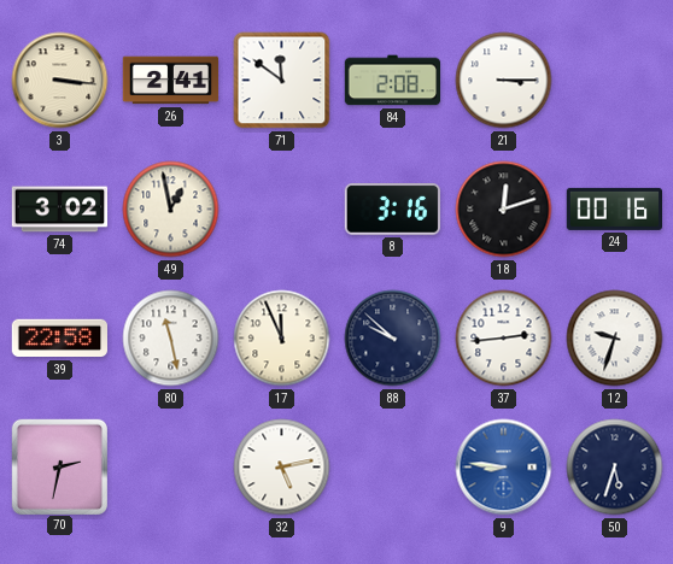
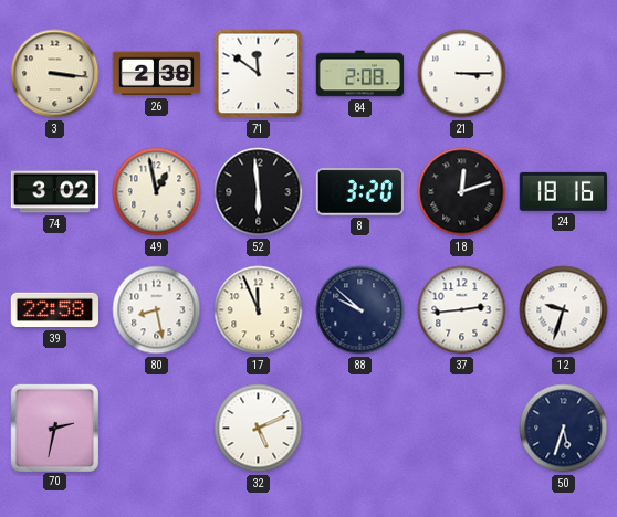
26: 2:41 -> 2:38
52: none -> 5:59
8: 3:16 -> 3:20
24: 00:16 -> 18:16
80: 11:28 -> 8:28
32: 5:13 -> 5:11
9: 8:46 -> none
